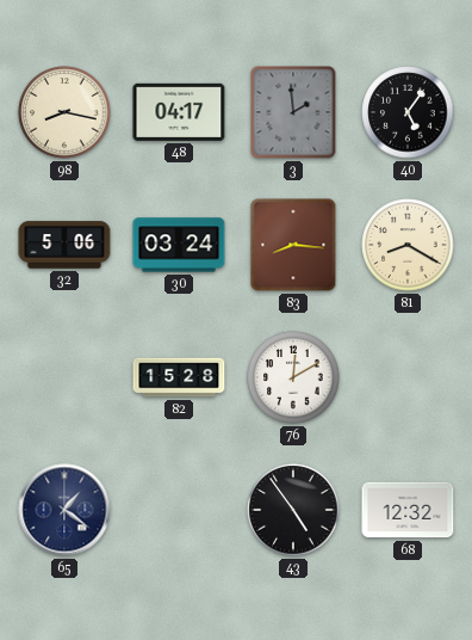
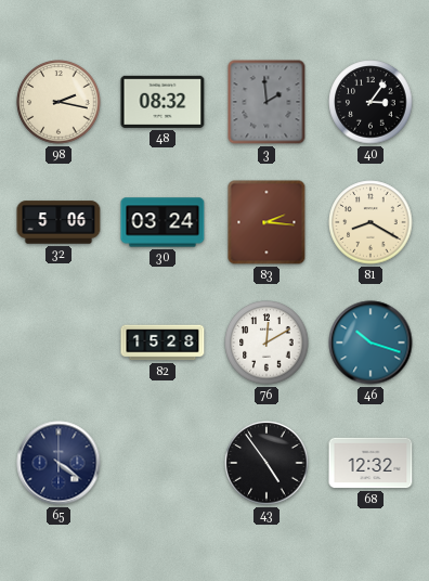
98: 8:17 -> 2:17
48: 04:17 -> 08:32
40: 5:06 -> 3:06
83: 8:16 -> 2:16
46: none -> 10:18
65: 1:21 -> 4:21
